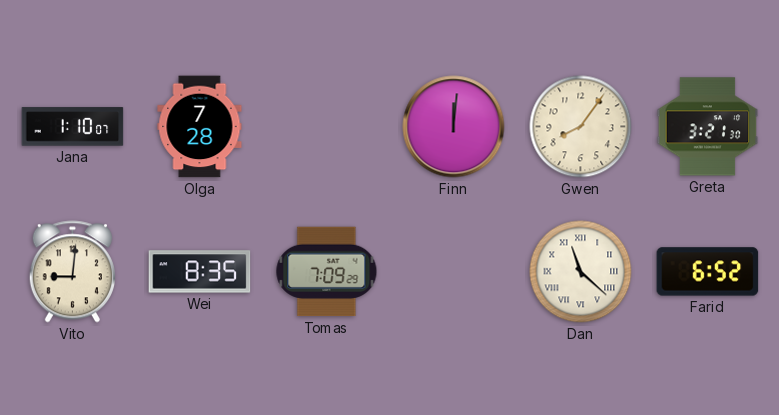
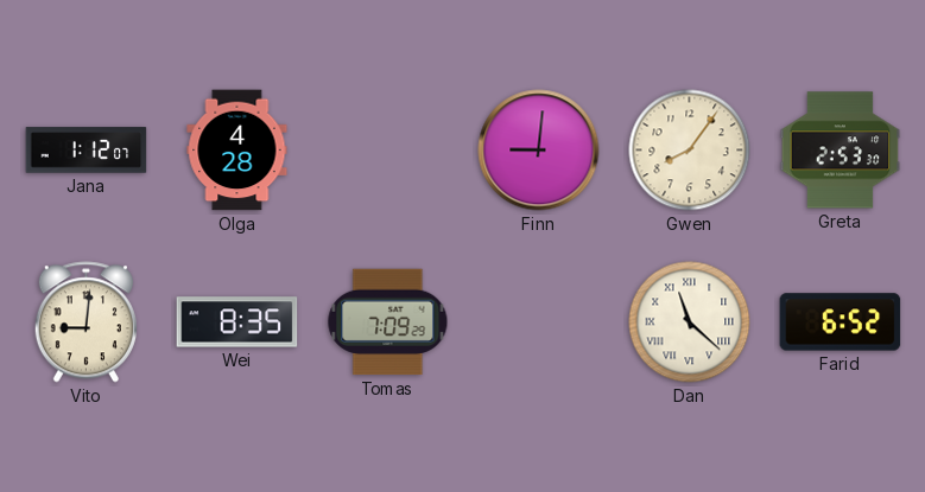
Jana: 1:10 -> 1:12
Olga: 7:28 -> 4:28
Finn: 12:01 -> 9:01
Greta: 3:21 -> 2:53
